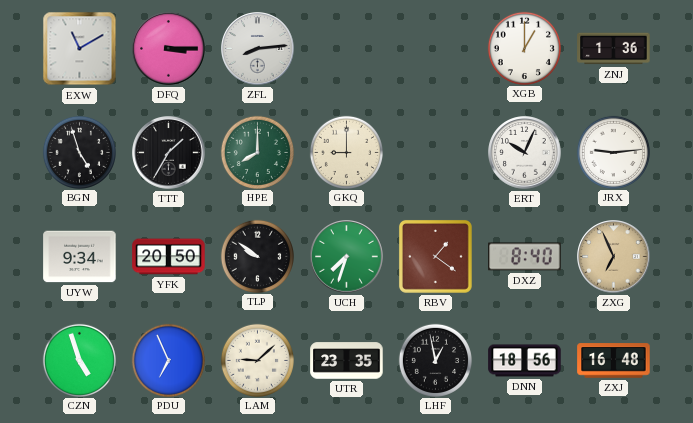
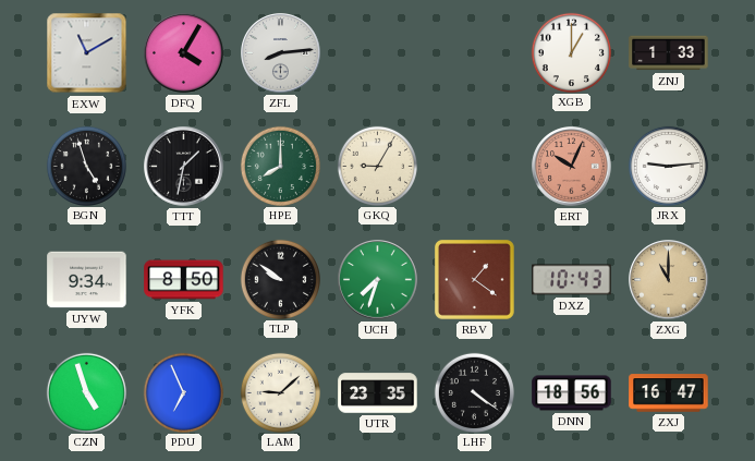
DFQ: 3:15 -> 4:05
ZNJ: 1:36 -> 1:33
TTT: 1:35 -> 1:32
GKQ: 9:00 -> 9:05
ERT dial: white -> salmon
YFK: 20:50 -> 8:50
DXZ: 8:40 -> 10:43
ZXG: 6:56 -> 11:00
LHF: 12:58 -> 4:21
ZXJ: 16:48 -> 16:47
